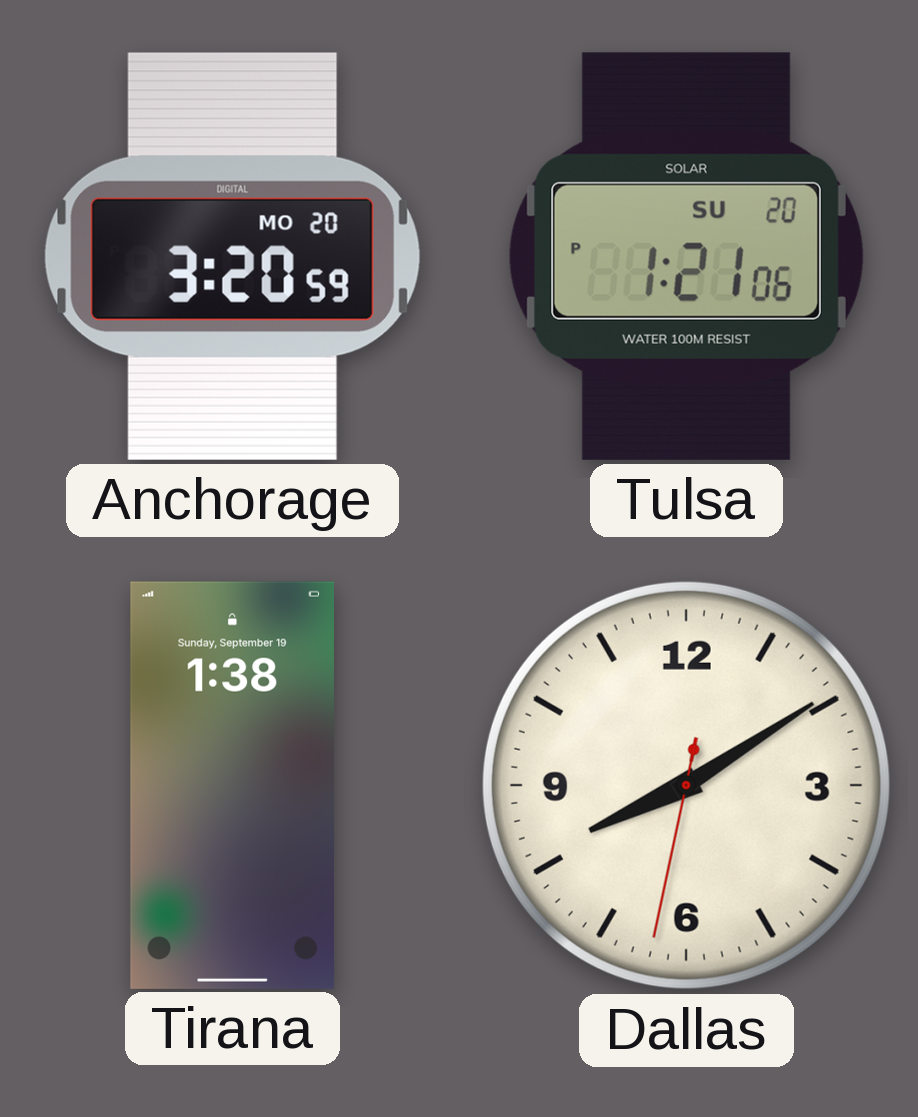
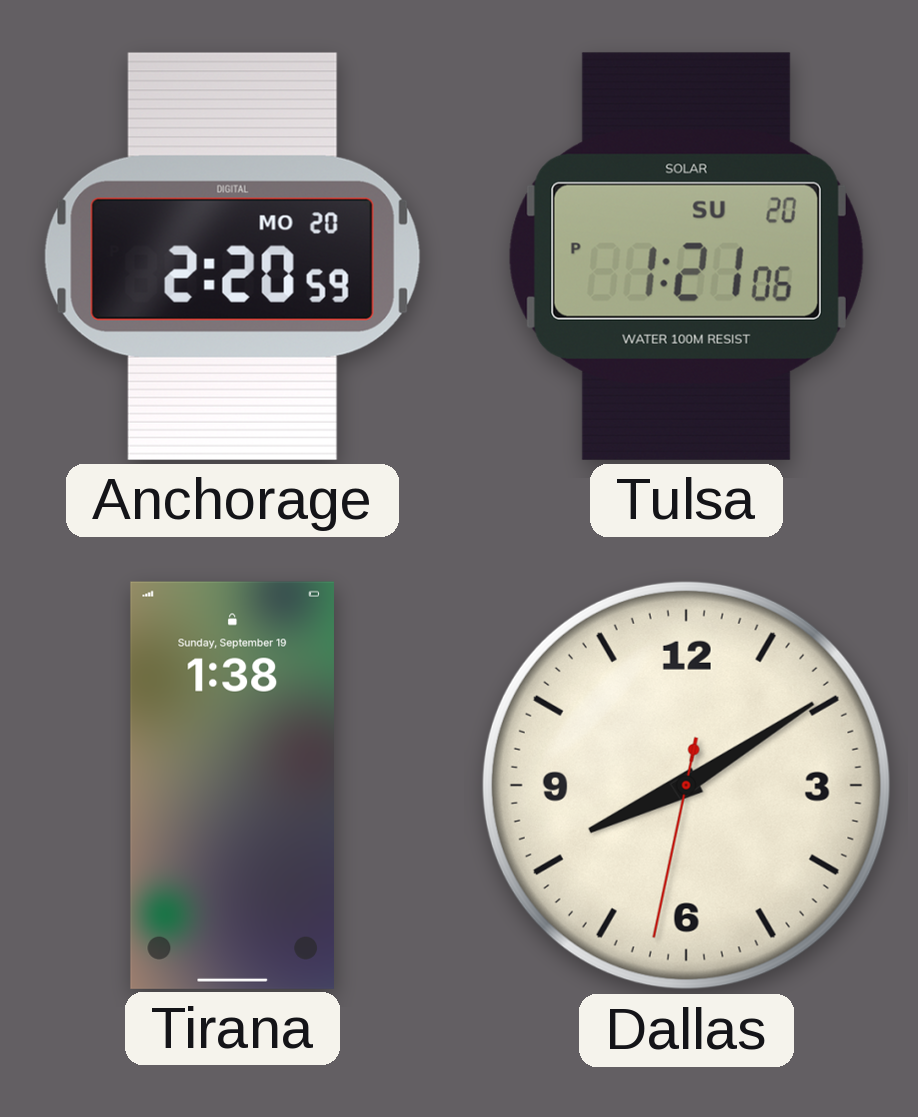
Anchorage: 3:20 -> 2:20
